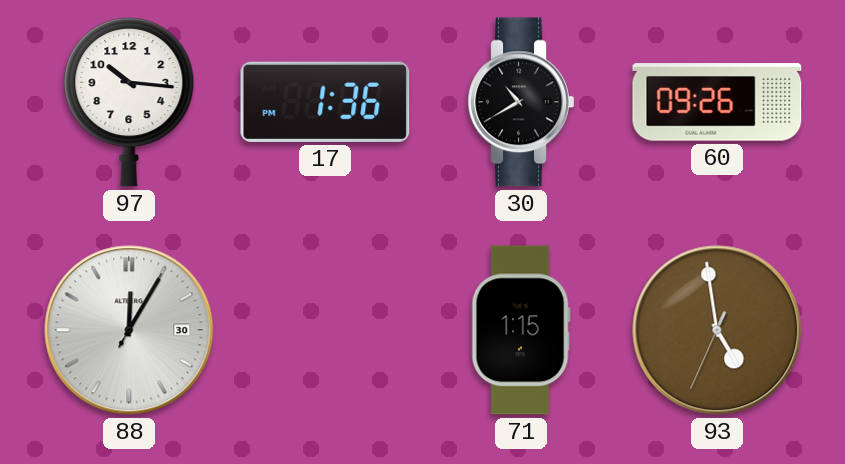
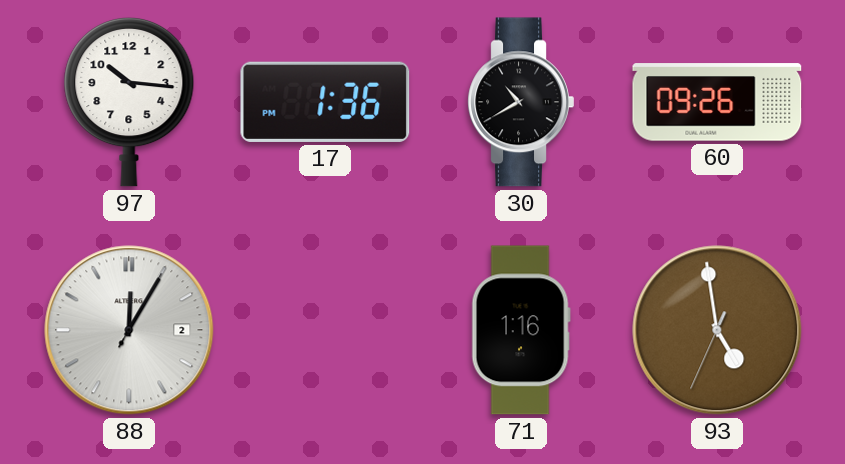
88 date: 30 -> 2
71: 1:15 -> 1:16
